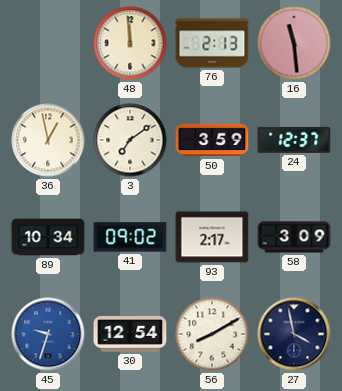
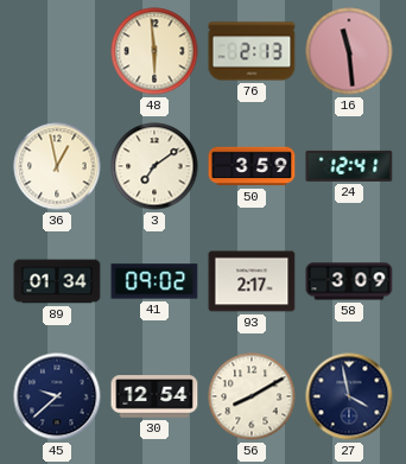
48: 11:59 -> 5:59
24: 12:37 -> 12:41
89: 10:34 -> 01:34
45: 9:33 -> 9:38
45 dial: blue -> navy
